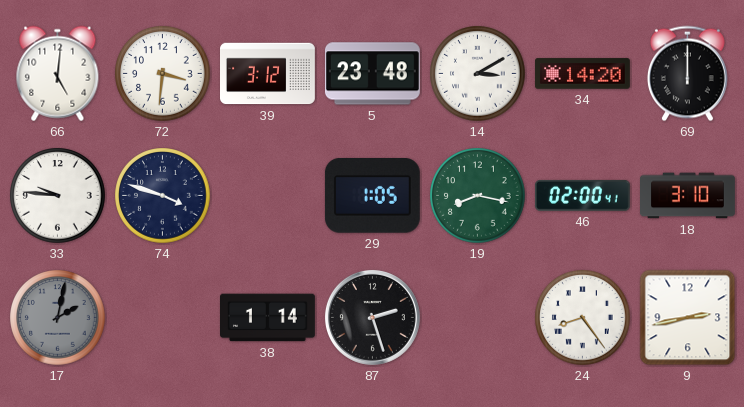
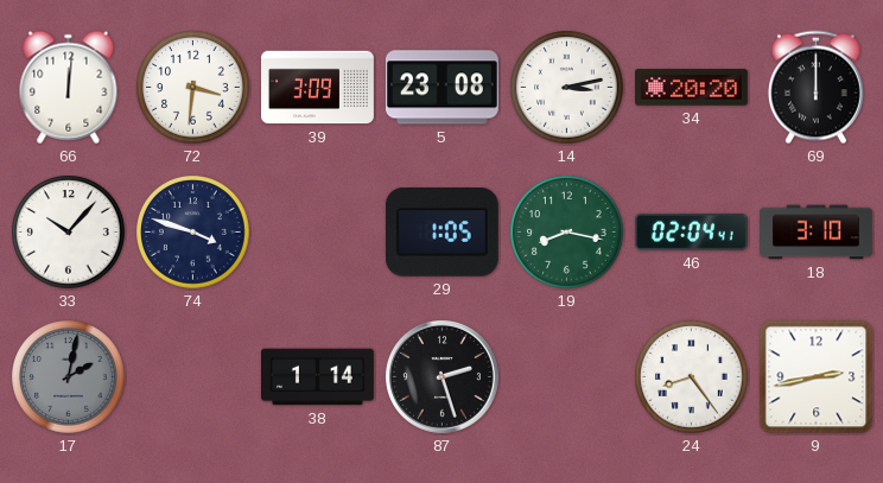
66: 5:01 -> 12:01
39: 3:12 -> 3:09
5: 23:48 -> 23:08
14: 3:10 -> 3:13
34: 14:20 -> 20:20
33: 9:46 -> 10:07
46: 02:00 -> 02:04
